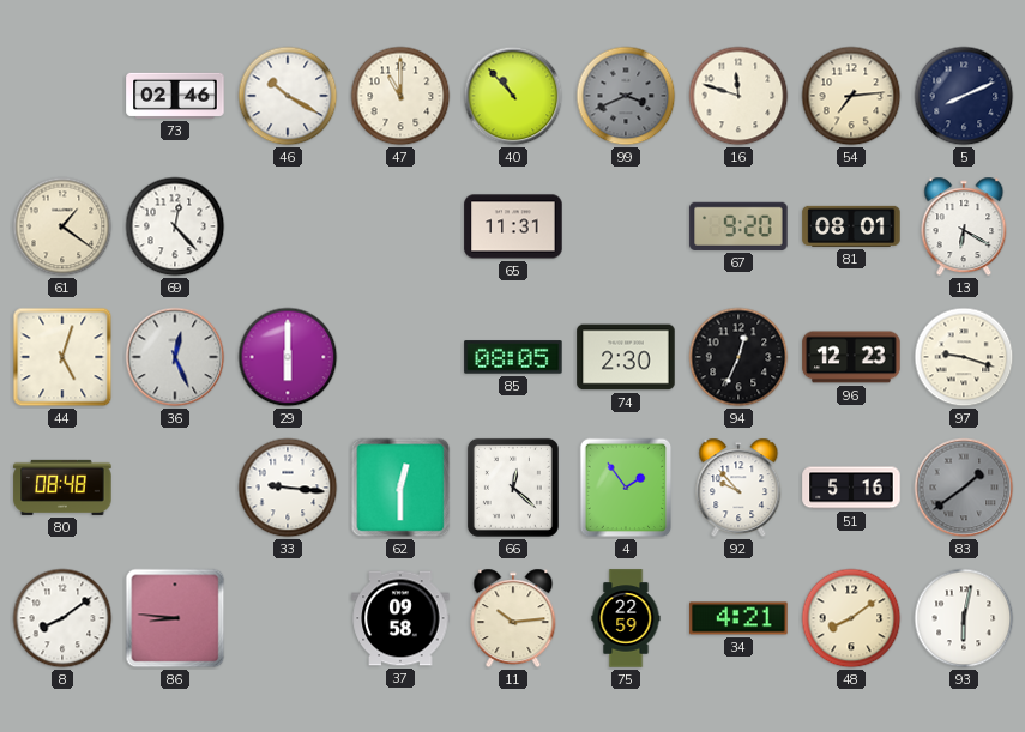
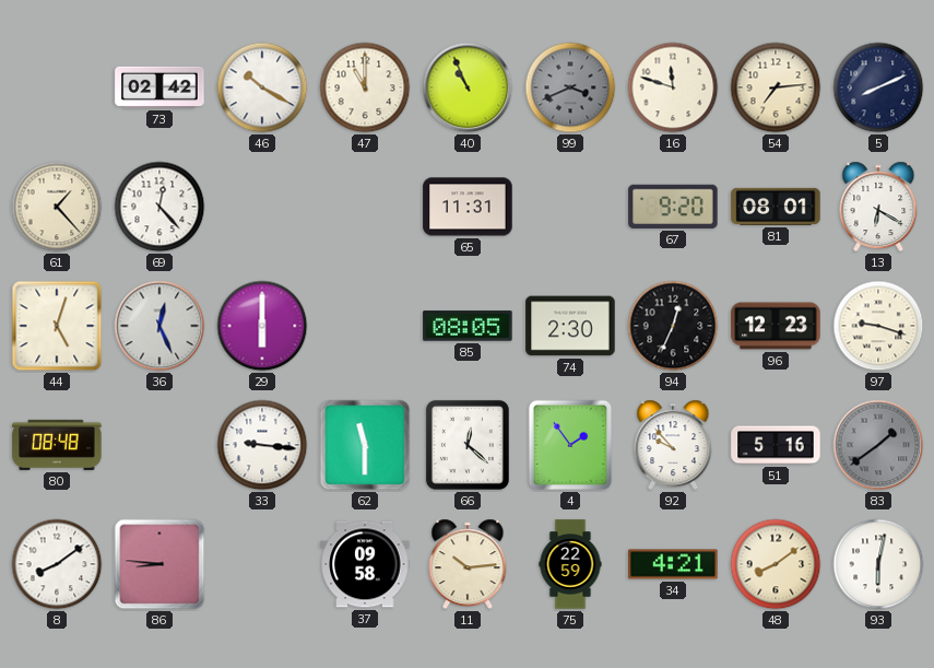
73: 02:46 -> 02:42
40: 10:53 -> 10:56
61: 1:21 -> 1:23
62: 12:30 -> 11:30
